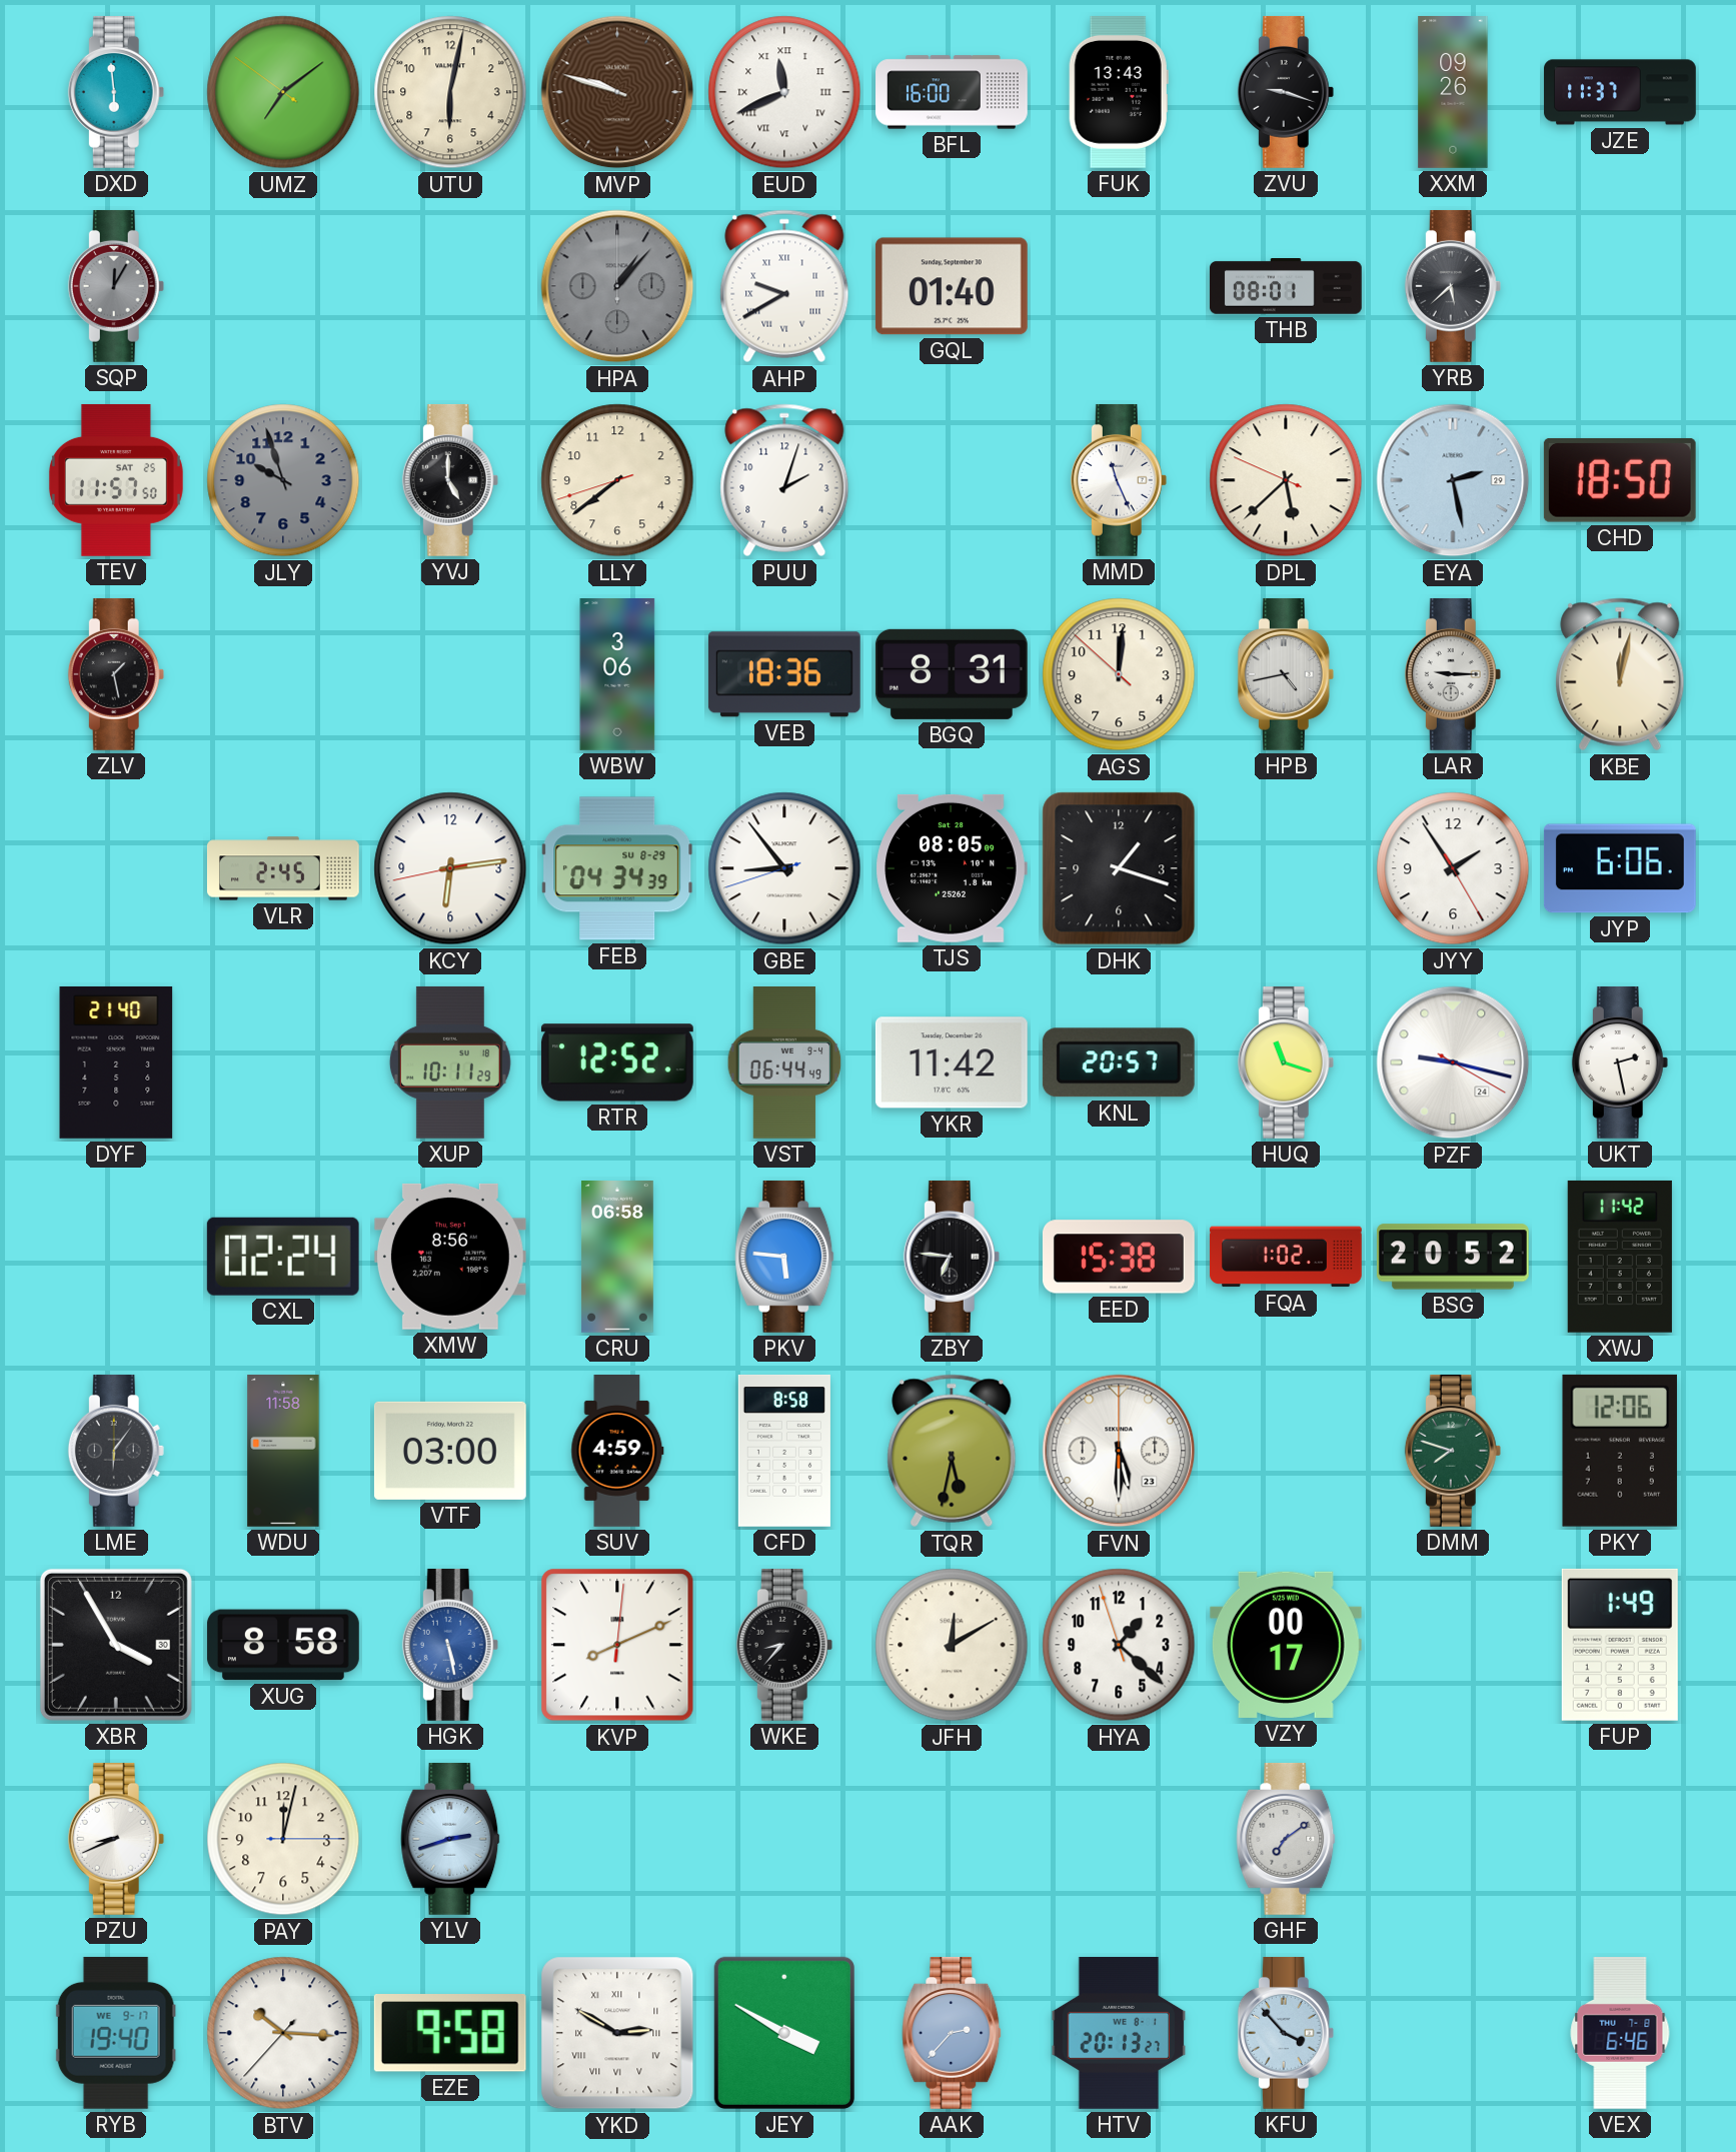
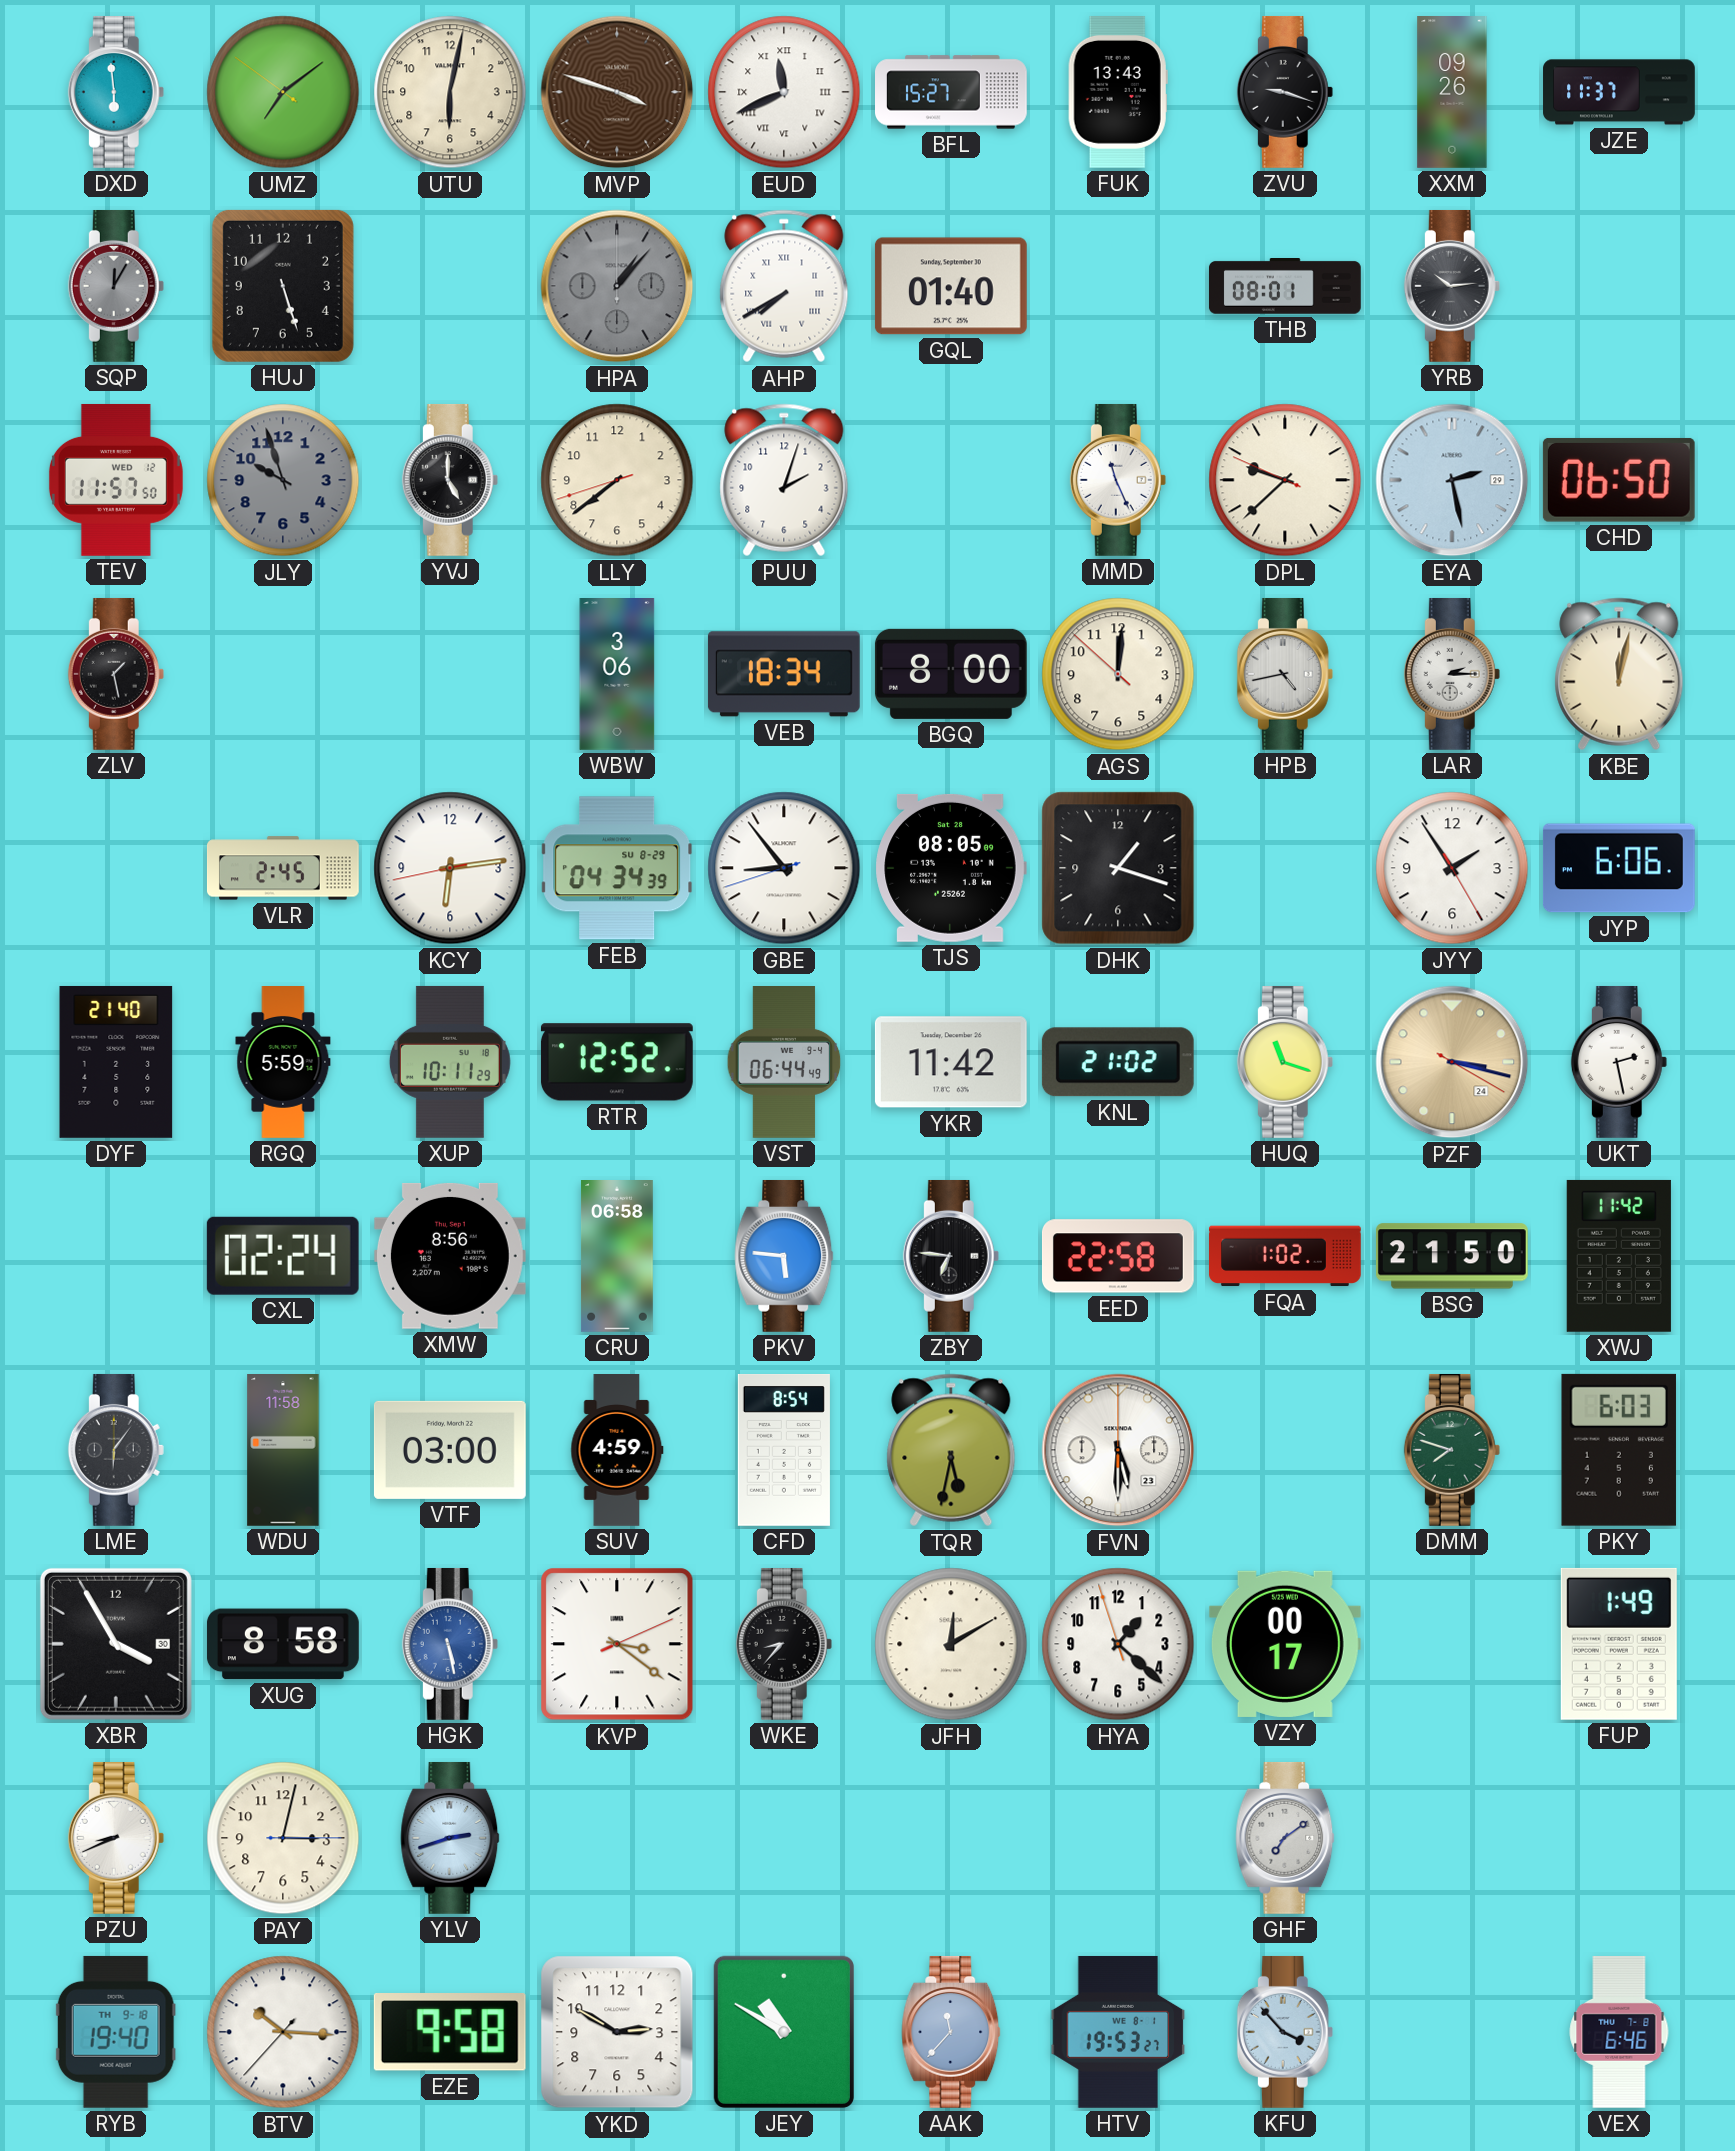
MVP: 9:48 -> 3:48
BFL: 16:00 -> 15:27
HUJ: none -> 5:27
AHP: 9:40 -> 7:40
YRB: 5:38 -> 10:14
TEV date: SAT 25 -> WED 12
DPL: 5:37 -> 9:37
CHD: 18:50 -> 06:50
VEB: 18:36 -> 18:34
BGQ: 8:31 -> 8:00
LAR: 9:15 -> 2:15
RGQ: none -> 5:59
KNL: 20:57 -> 21:02
PZF: 9:17 -> 3:17
PZF dial: white -> champagne
EED: 15:38 -> 22:58
BSG: 20:52 -> 21:50
CFD: 8:58 -> 8:54
PKY: 12:06 -> 6:03
KVP: 8:11 -> 3:21
PAY: 12:02 -> 3:02
RYB date: WE 9-17 -> TH 9-18
YKD numerals: Roman -> Arabic
JEY: 3:50 -> 10:50
AAK: 2:37 -> 11:37
HTV: 20:13 -> 19:53
